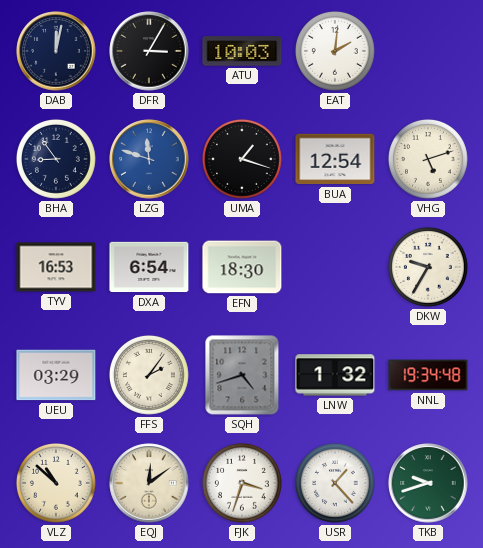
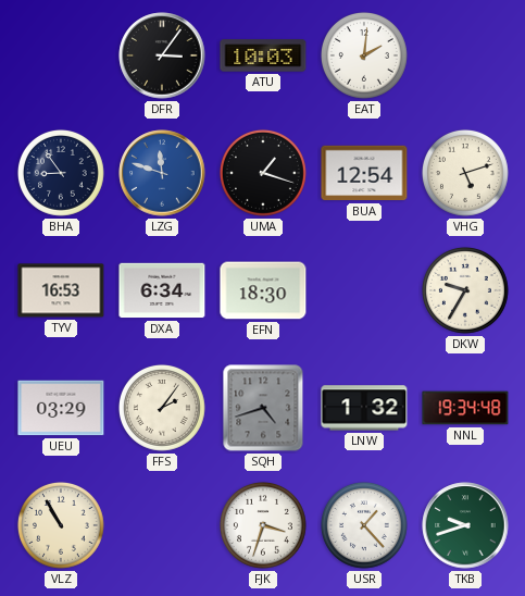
DAB: 12:02 -> none
DFR: 3:05 -> 3:06
DXA: 6:54 -> 6:34
VLZ: 10:52 -> 10:55
EQJ: 12:09 -> none
